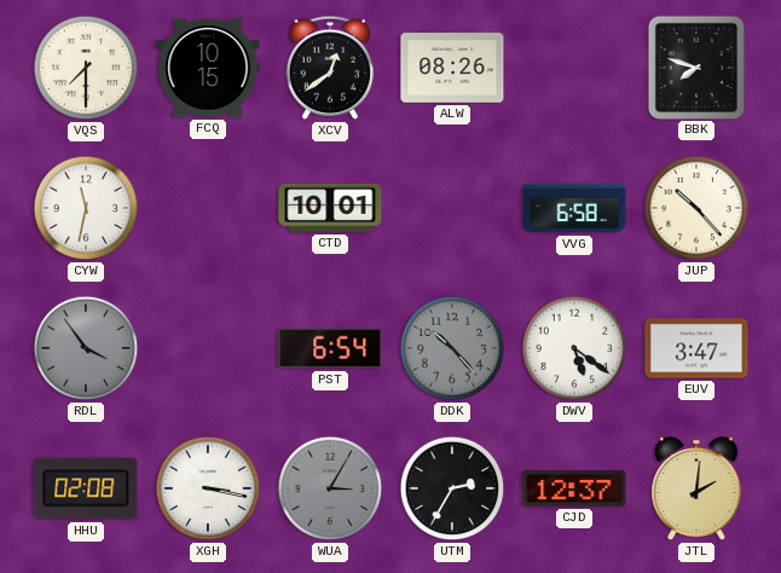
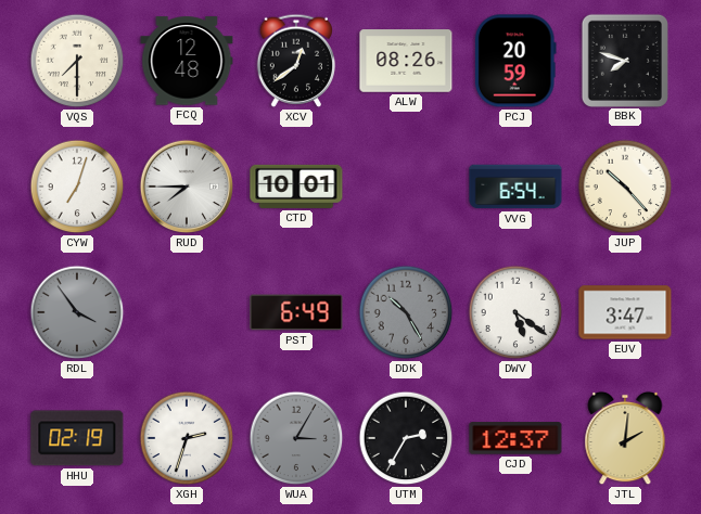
FCQ: 10:15 -> 12:48
PCJ: none -> 20:59
CYW: 11:32 -> 7:03
RUD: none -> 7:45
VVG: 6:58 -> 6:54
PST: 6:54 -> 6:49
DDK: 10:23 -> 10:25
HHU: 02:08 -> 02:19
XGH: 3:17 -> 2:33
